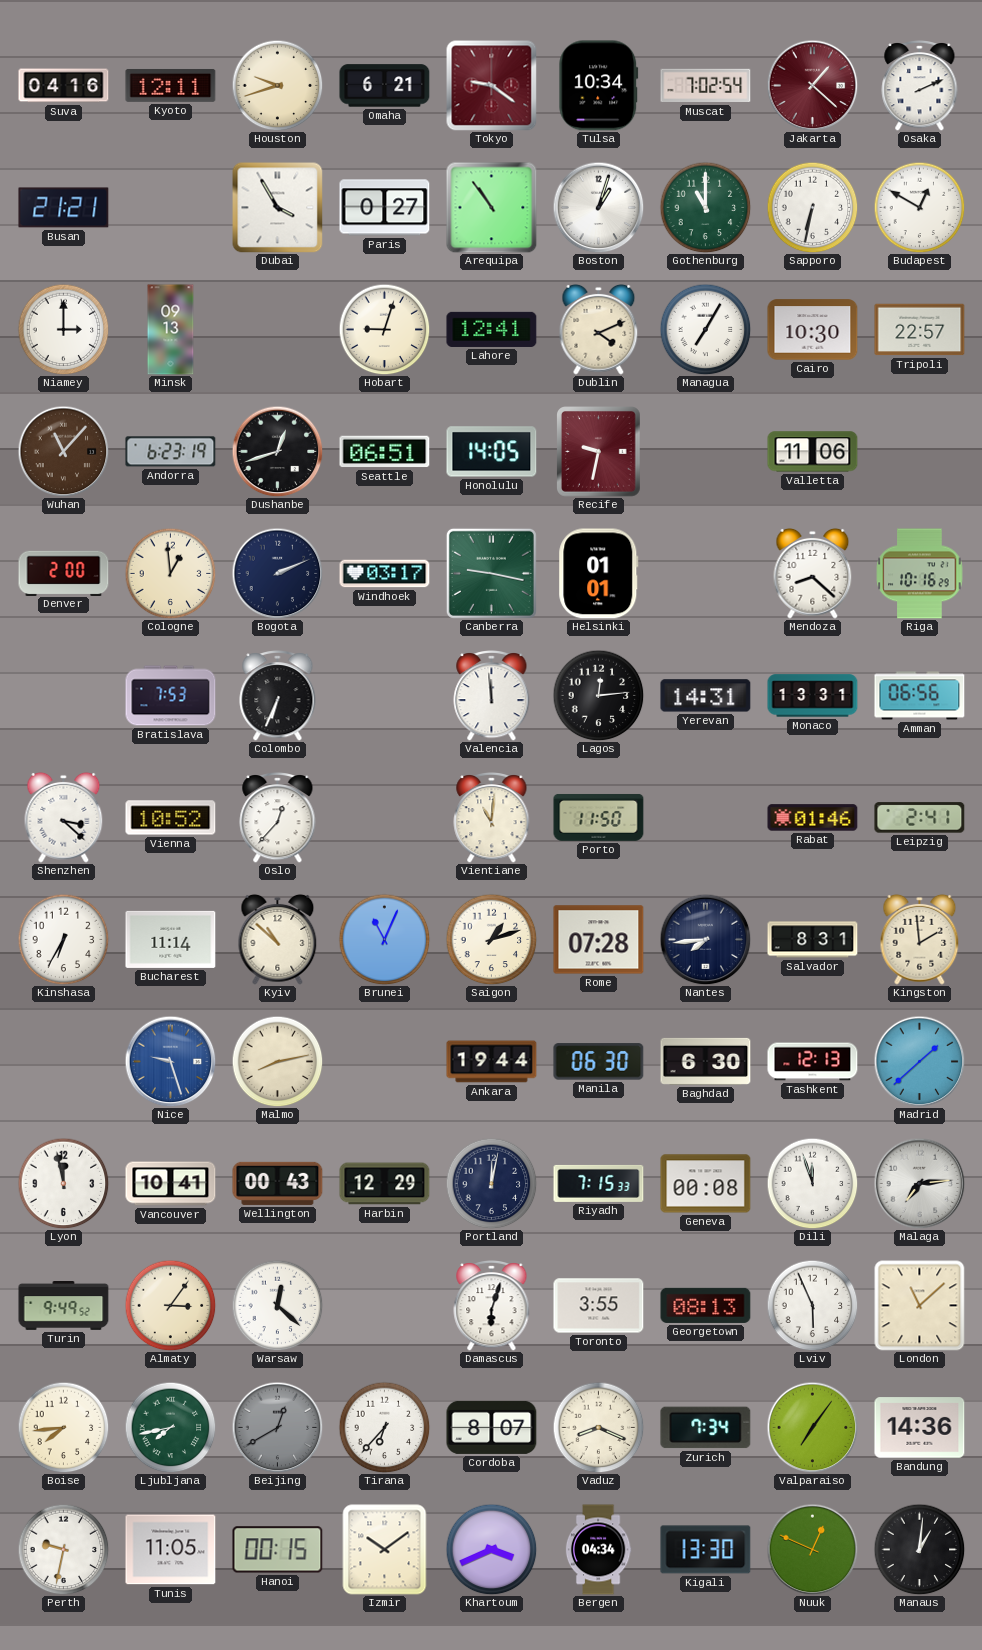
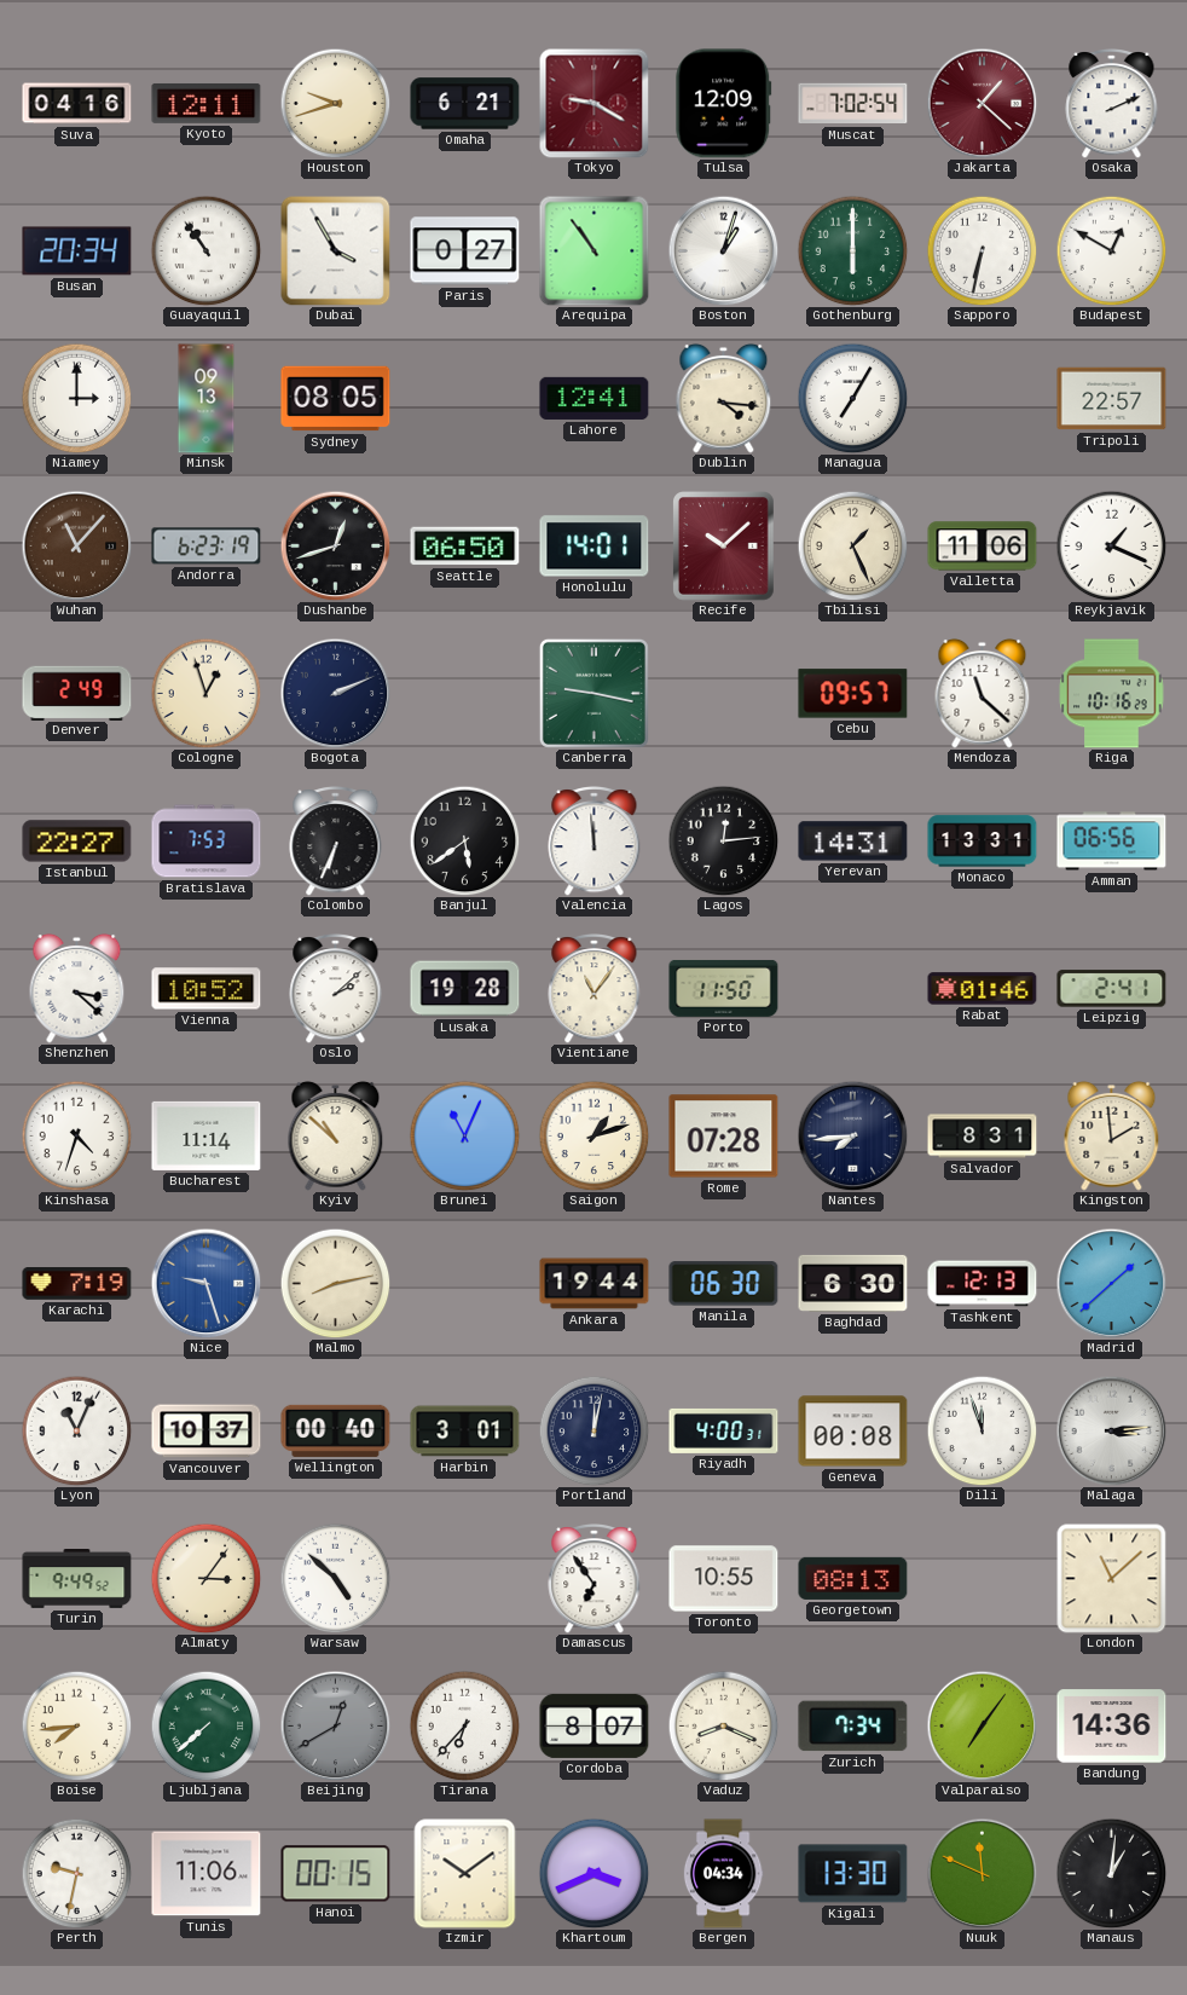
Tokyo: 9:21 -> 9:20
Tulsa: 10:34 -> 12:09
Busan: 21:21 -> 20:34
Guayaquil: none -> 10:54
Gothenburg: 11:00 -> 6:00
Sydney: none -> 08:05
Hobart: 9:03 -> none
Dublin: 4:11 -> 4:16
Cairo: 10:30 -> none
Seattle: 06:51 -> 06:50
Honolulu: 14:05 -> 14:01
Recife: 9:32 -> 10:08
Tbilisi: none -> 1:26
Reykjavik: none -> 1:19
Denver: 2:00 -> 2:49
Cologne: 12:59 -> 12:57
Windhoek: 03:17 -> none
Helsinki: 01:01 -> none
Cebu: none -> 09:57
Mendoza: 8:22 -> 11:22
Istanbul: none -> 22:27
Banjul: none -> 5:39
Oslo: 12:37 -> 2:08
Lusaka: none -> 19:28
Vientiane: 11:01 -> 11:06
Kinshasa: 6:35 -> 4:33
Karachi: none -> 7:19
Lyon: 11:58 -> 11:04
Vancouver: 10:41 -> 10:37
Wellington: 00:43 -> 00:40
Harbin: 12:29 -> 3:01
Riyadh: 7:15 -> 4:00
Malaga: 7:14 -> 3:14
Warsaw: 12:22 -> 4:52
Damascus: 6:03 -> 6:54
Toronto: 3:55 -> 10:55
Lviv: 5:56 -> none
Ljubljana: 7:43 -> 7:38
Tunis: 11:05 -> 11:06
Nuuk: 12:49 -> 11:49
